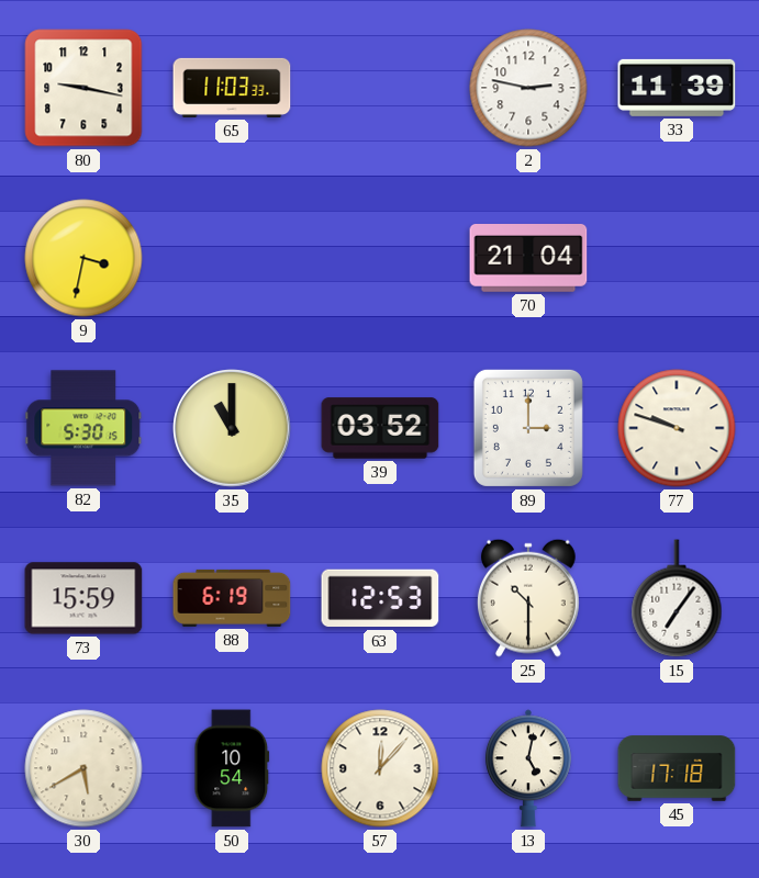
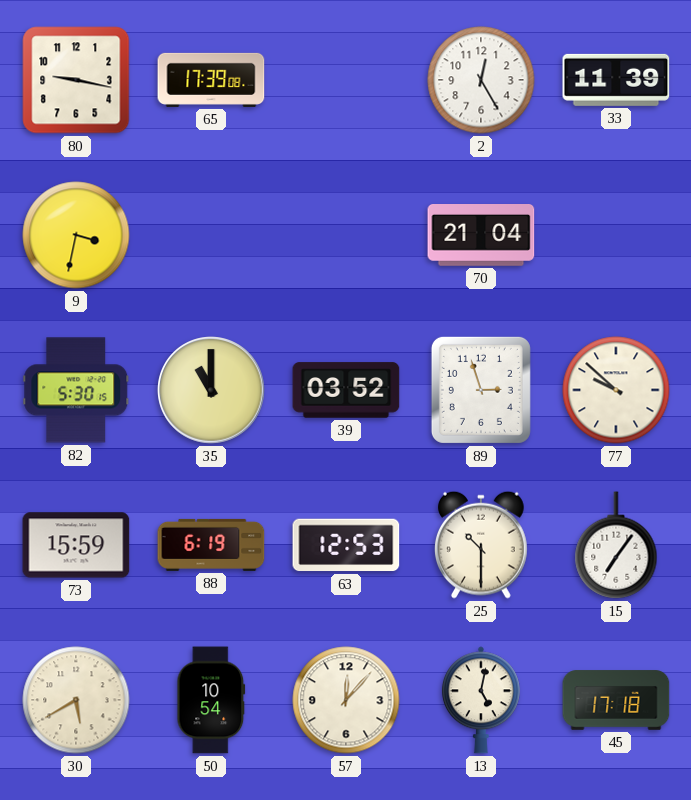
65: 11:03 -> 17:39
2: 2:47 -> 12:25
89: 3:00 -> 2:57
77: 9:48 -> 9:52
